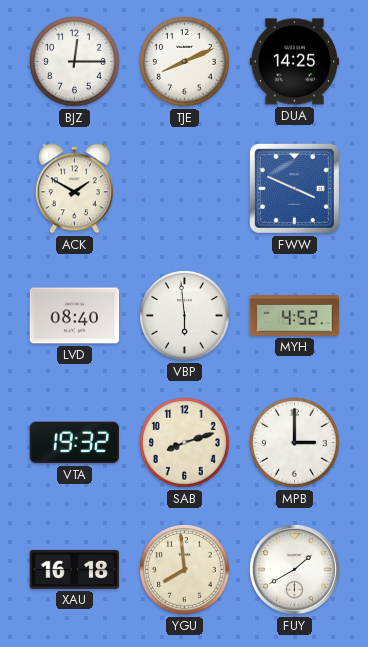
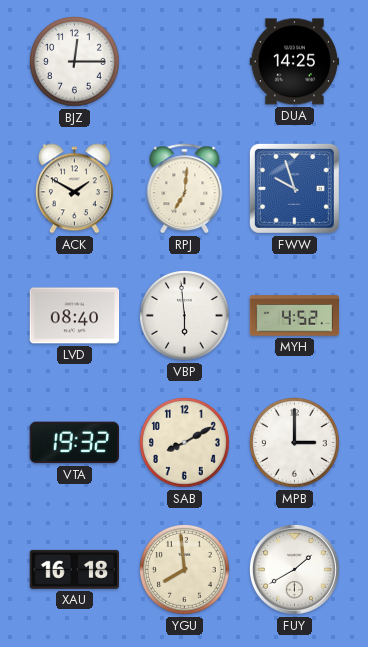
TJE: 8:11 -> none
RPJ: none -> 7:01
FWW: 3:49 -> 9:57
SAB: 8:12 -> 8:10
